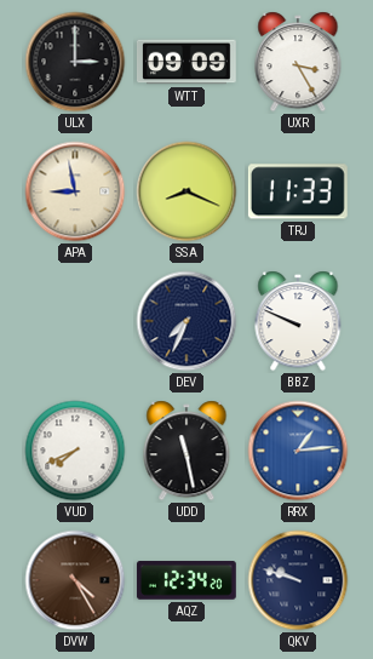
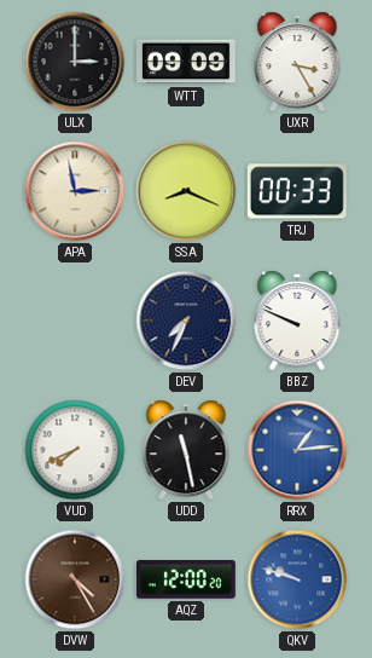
APA: 8:58 -> 2:58
TRJ: 11:33 -> 00:33
AQZ: 12:34 -> 12:00
QKV dial: navy -> blue
